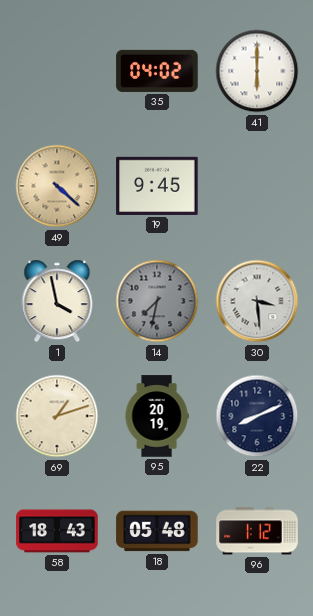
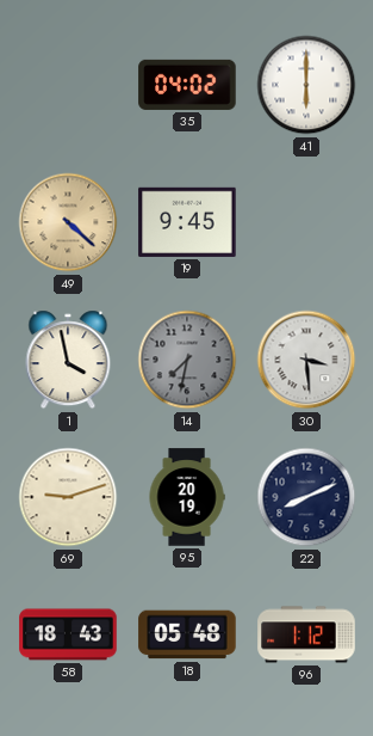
69: 1:12 -> 9:12
